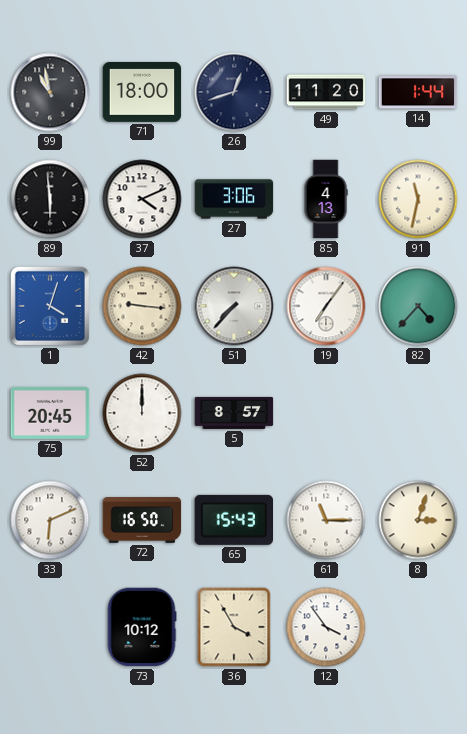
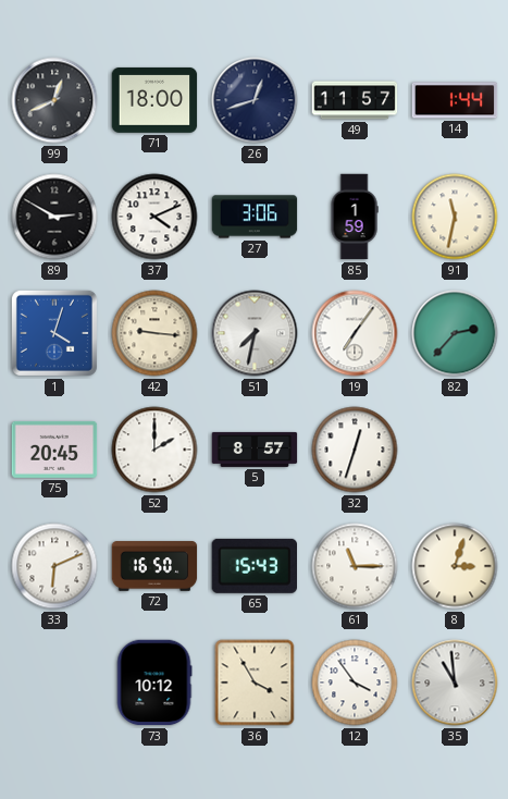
99: 10:58 -> 12:41
49: 11:20 -> 11:57
89: 5:59 -> 2:50
85: 4:13 -> 1:59
51: 7:37 -> 7:32
82: 4:37 -> 2:37
52: 12:00 -> 2:00
32: none -> 12:33
35: none -> 10:59
